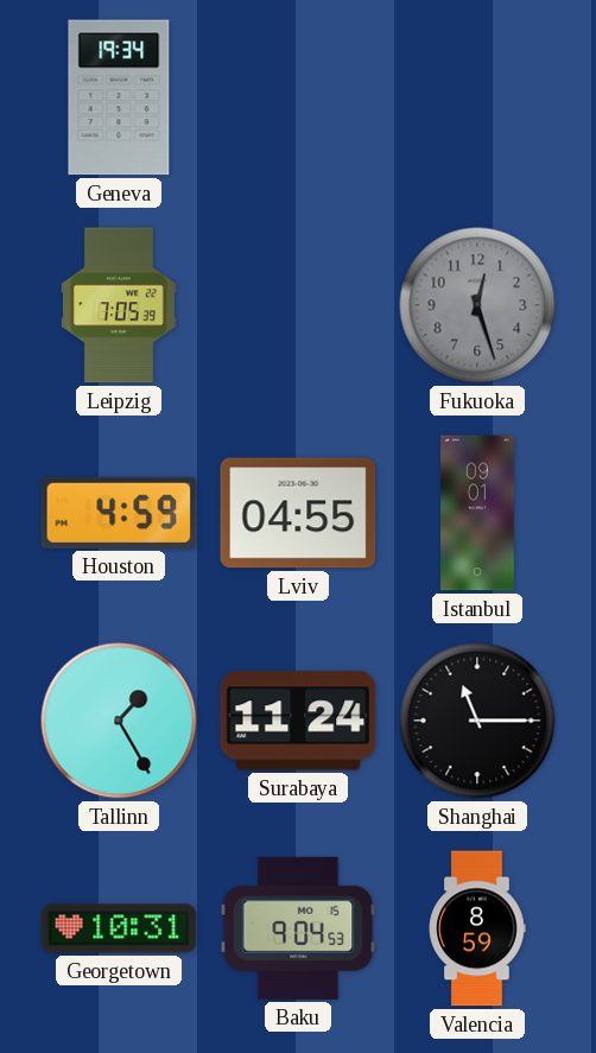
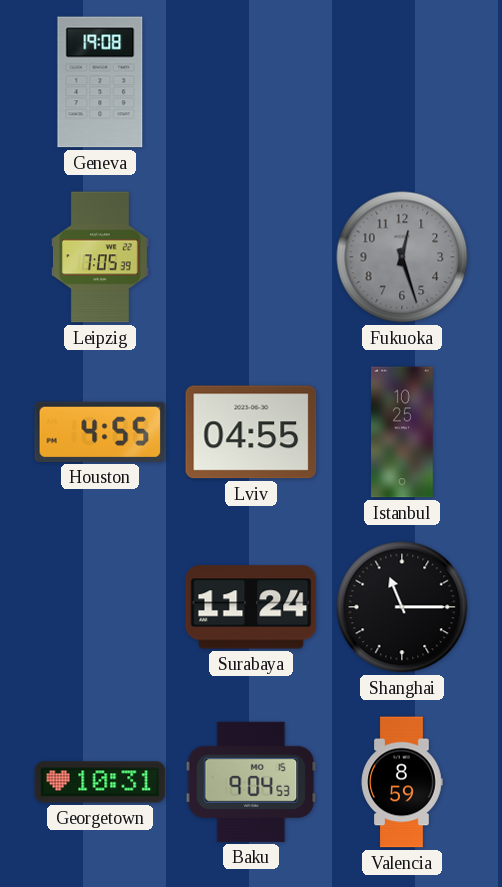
Geneva: 19:34 -> 19:08
Houston: 4:59 -> 4:55
Istanbul: 09:01 -> 10:25
Tallinn: 1:25 -> none
